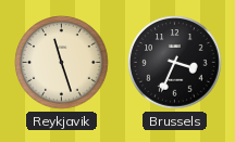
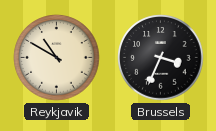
Reykjavik: 11:27 -> 10:50
